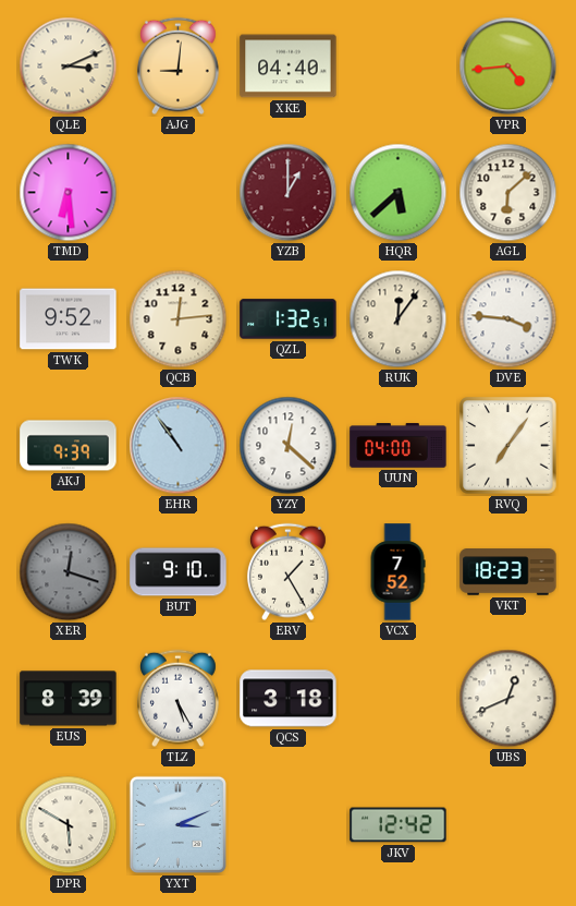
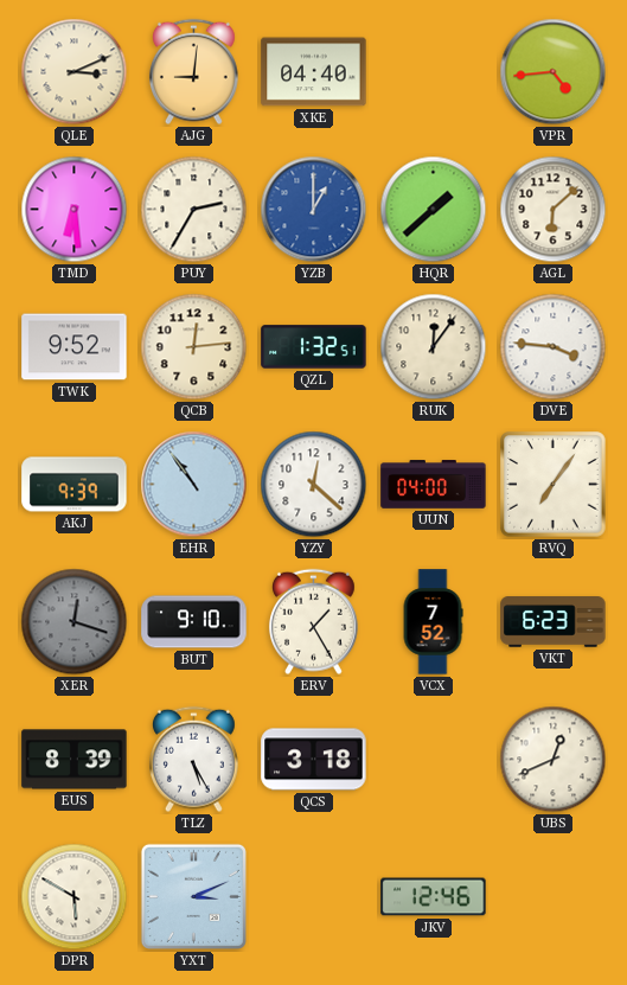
PUY: none -> 2:35
YZB dial: burgundy -> blue
HQR: 5:38 -> 1:38
VKT: 18:23 -> 6:23
JKV: 12:42 -> 12:46
